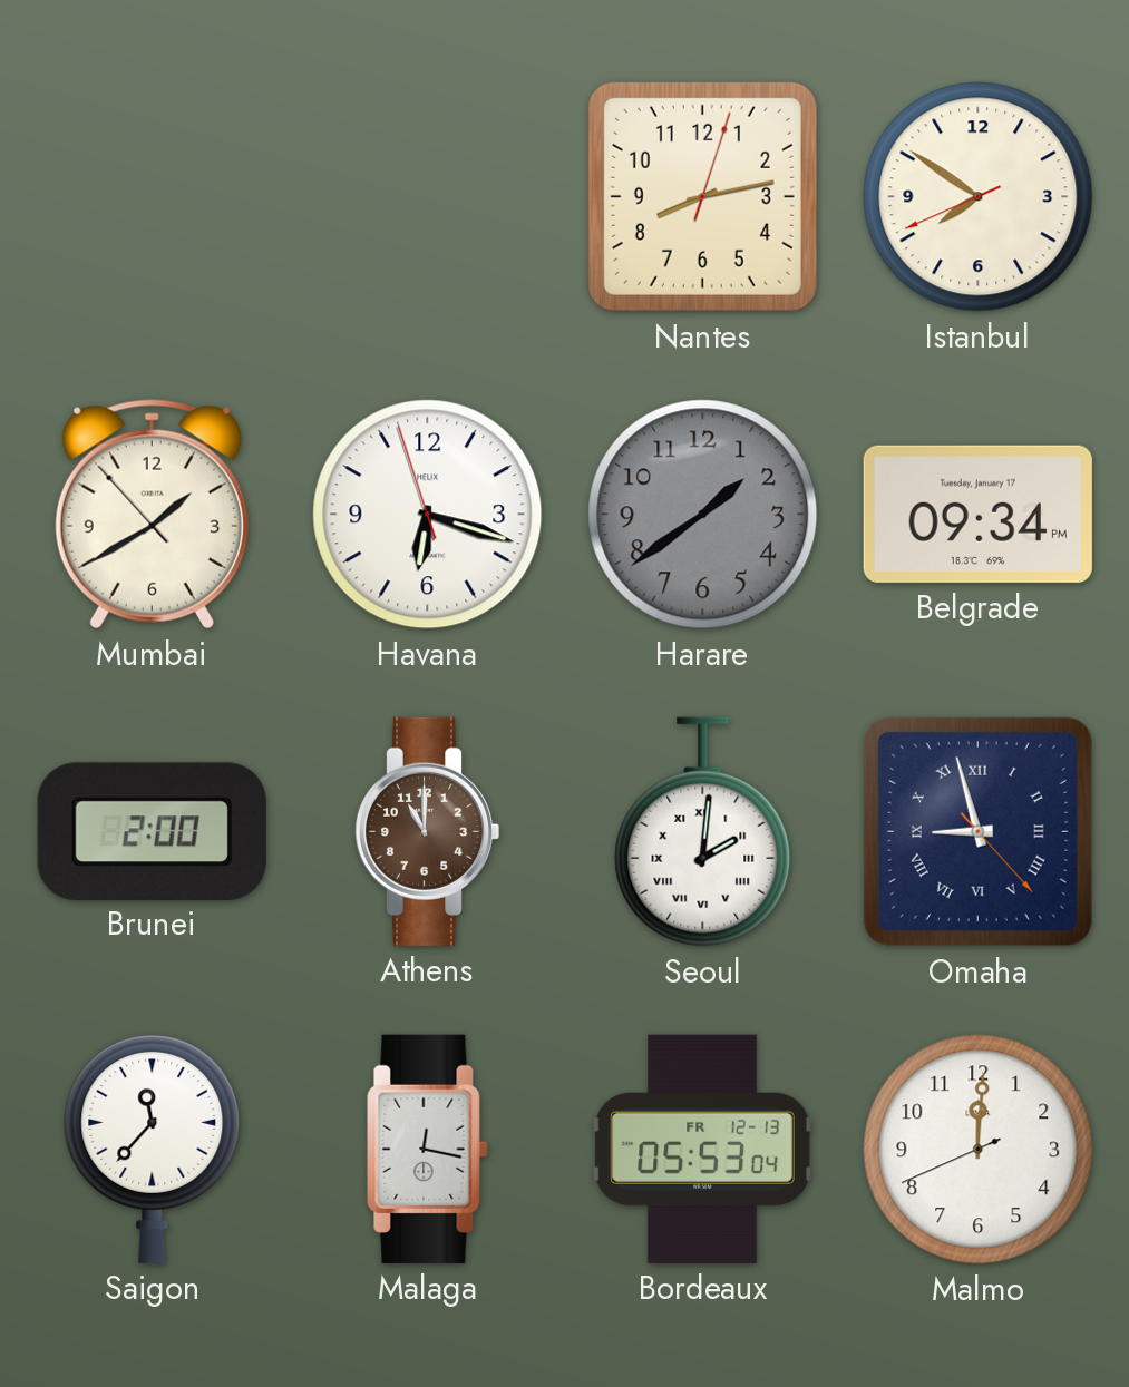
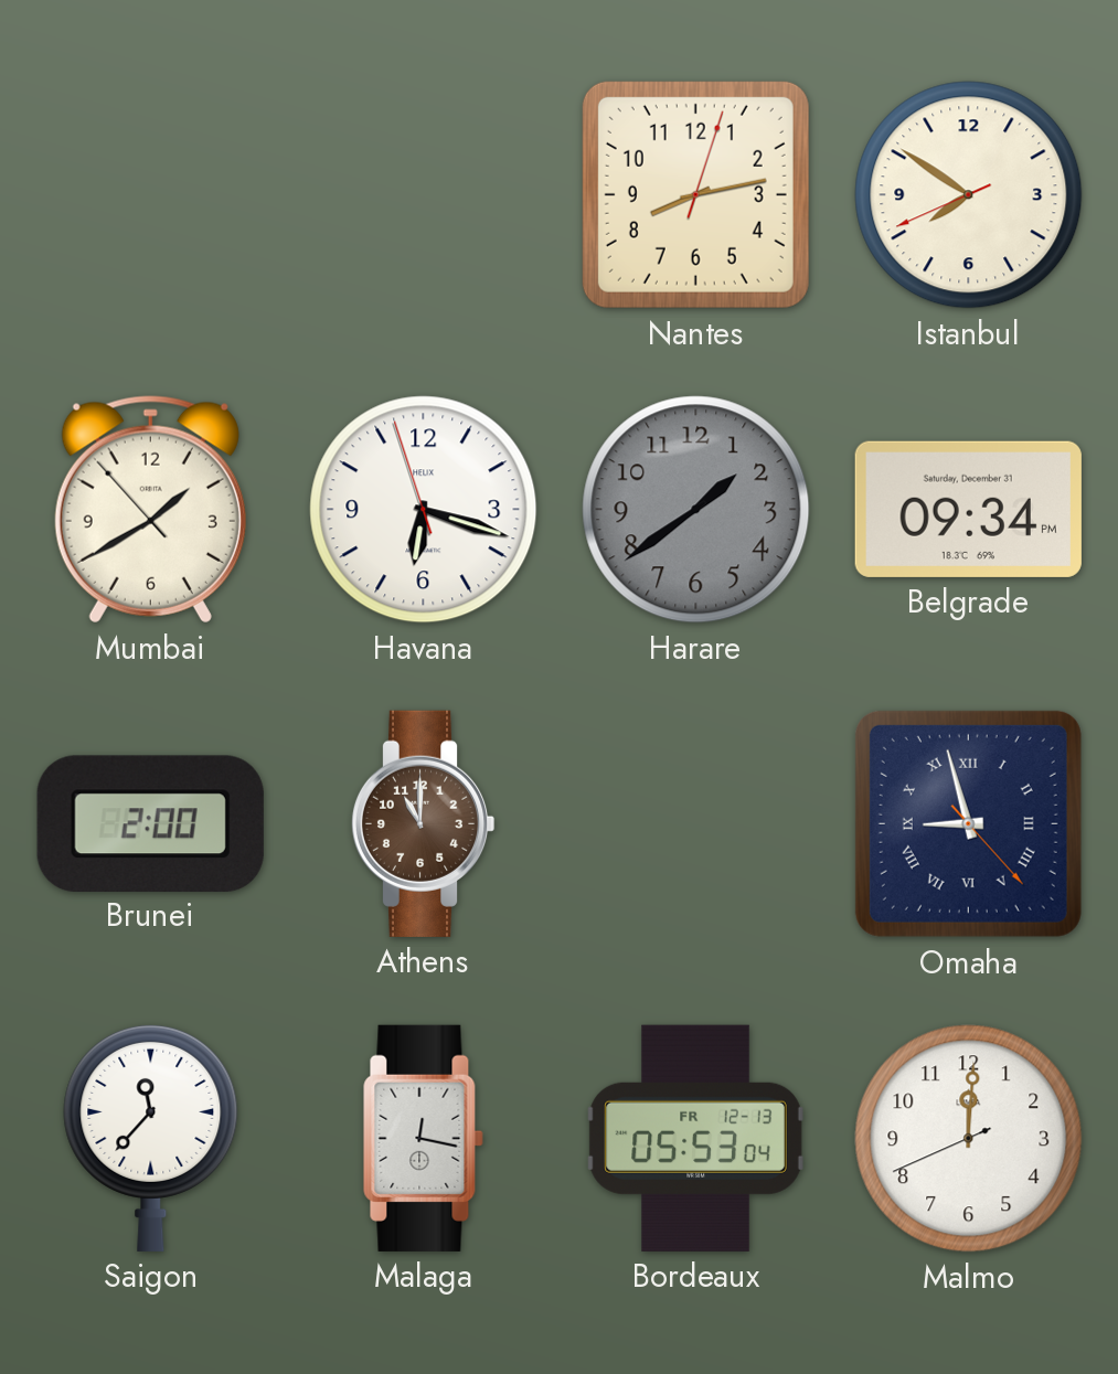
Belgrade date: Tuesday, January 17 -> Saturday, December 31
Seoul: 2:01 -> none
